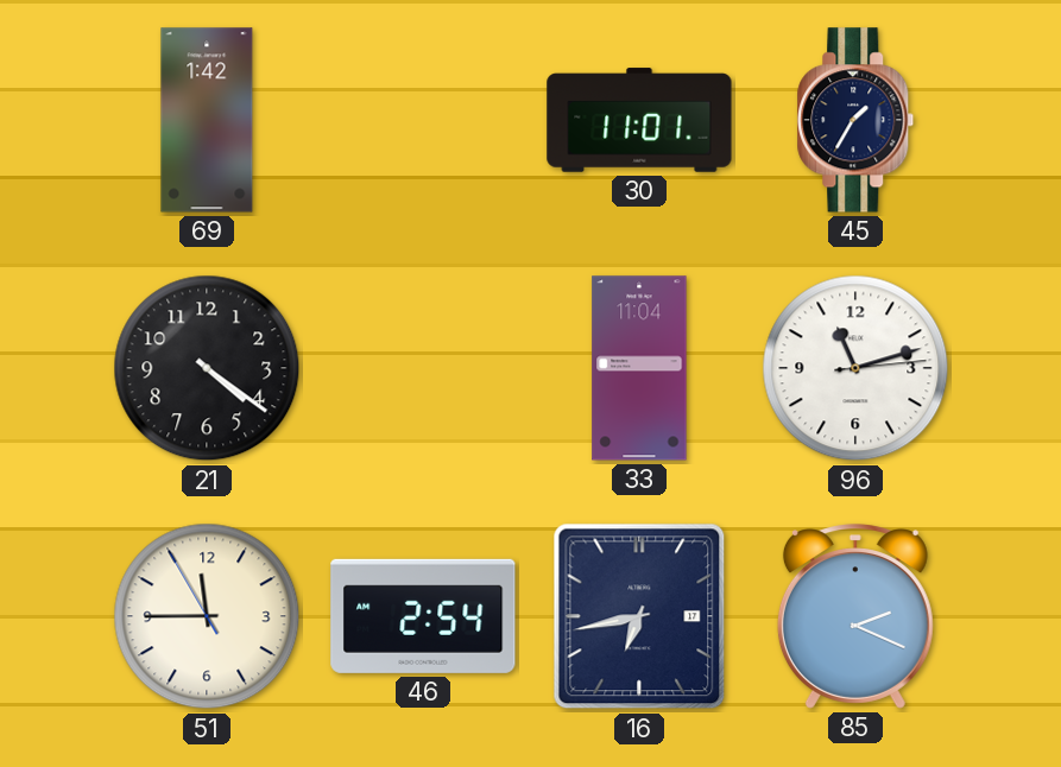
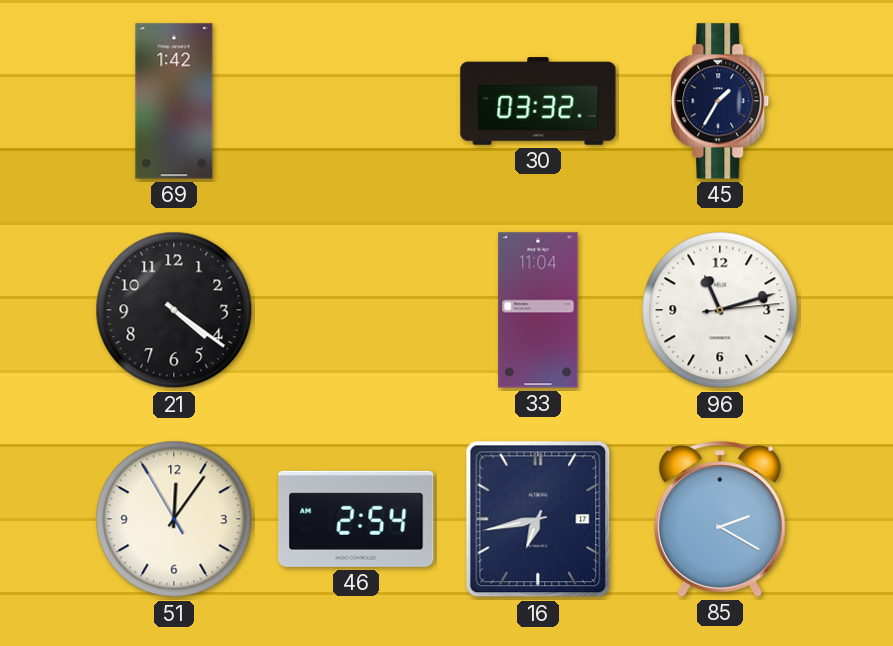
30: 11:01 -> 03:32
51: 11:44 -> 12:05
85: 2:19 -> 2:20
